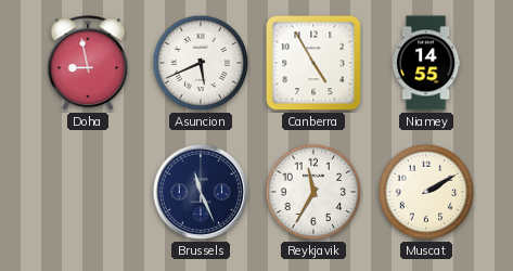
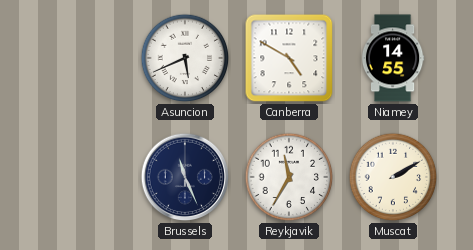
Doha: 8:58 -> none
Canberra: 4:55 -> 4:50
